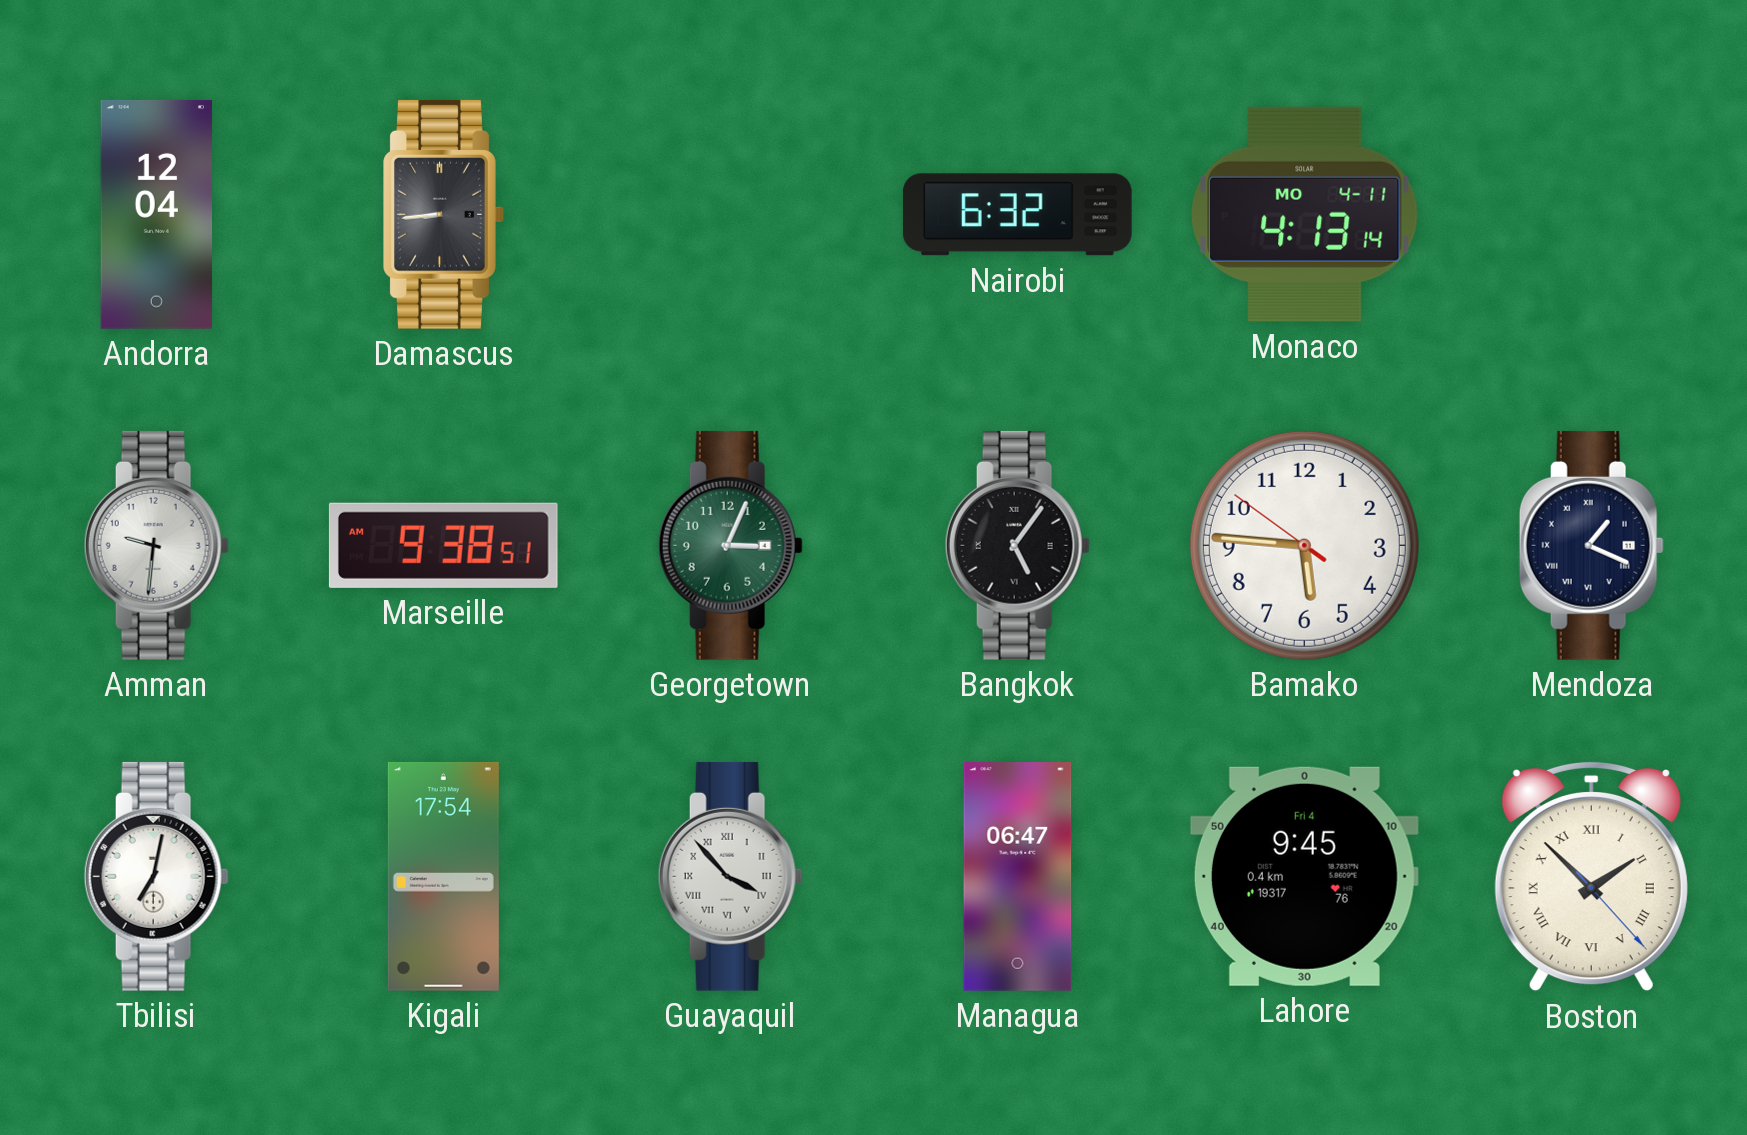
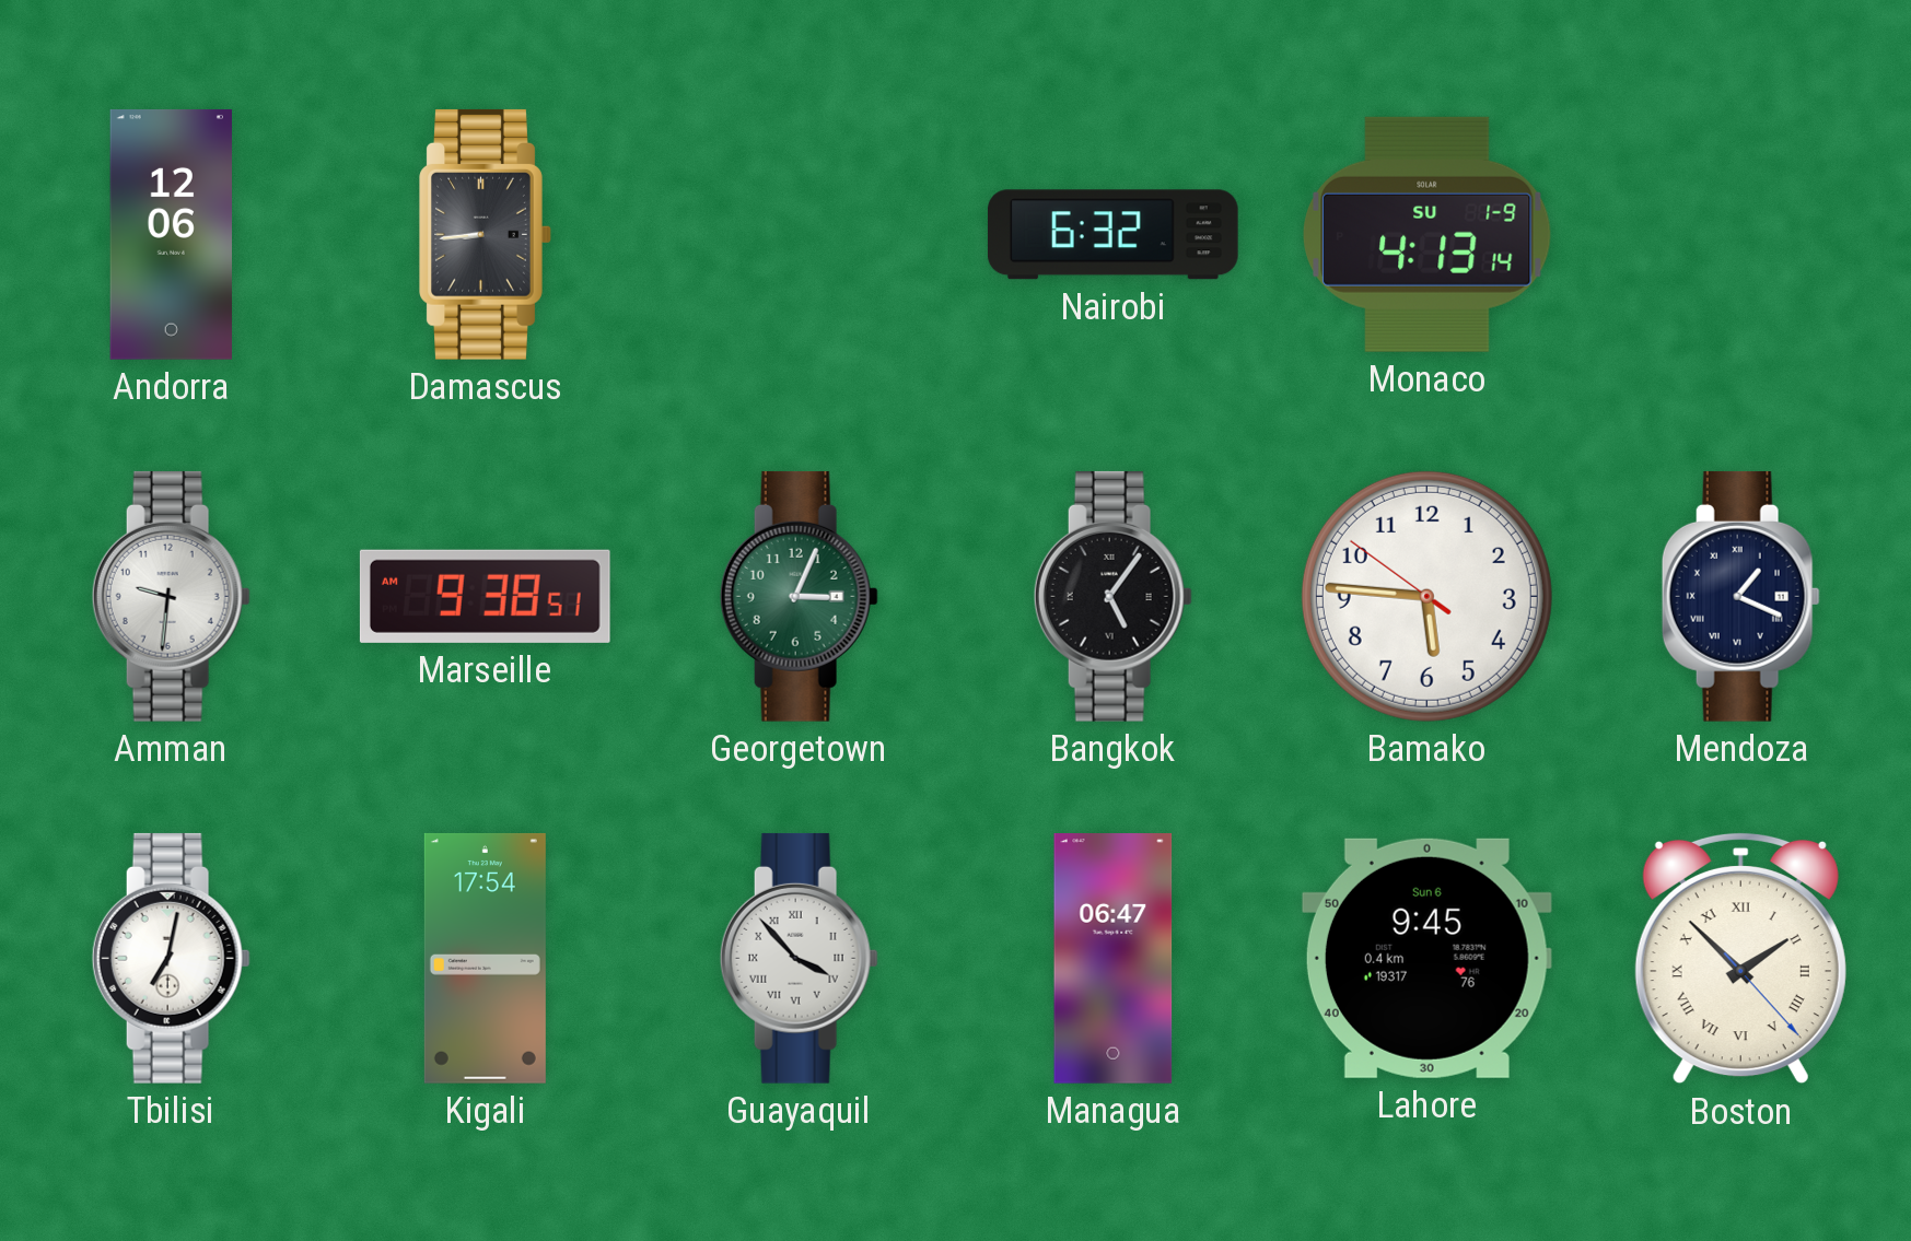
Andorra: 12:04 -> 12:06
Monaco date: MO 4-11 -> SU 1-9
Lahore date: Fri 4 -> Sun 6
